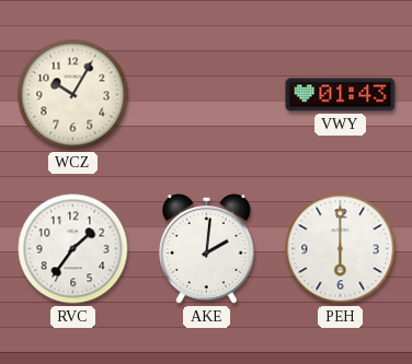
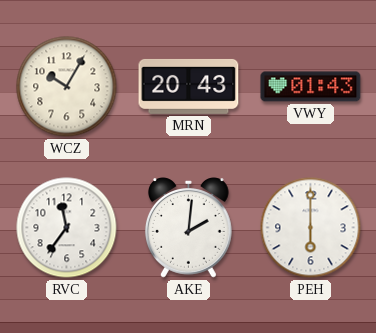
MRN: none -> 20:43
RVC: 1:36 -> 11:36
